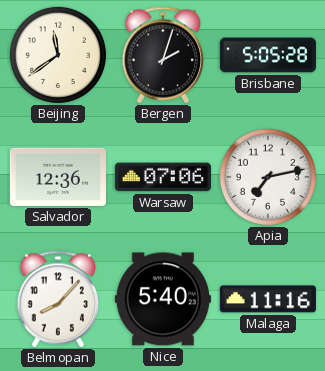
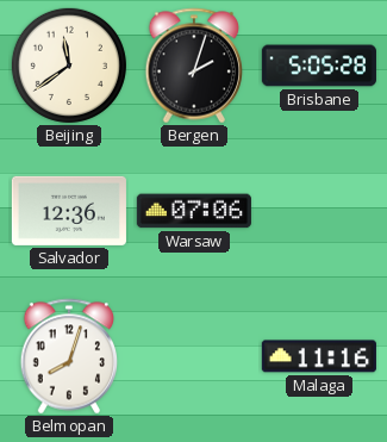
Apia: 7:13 -> none
Belmopan: 8:07 -> 8:03
Nice: 5:40 -> none
